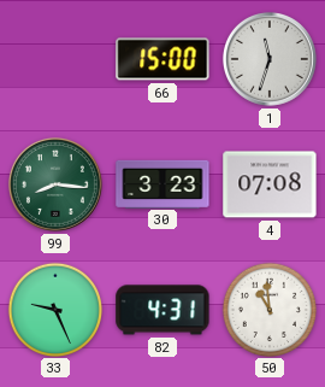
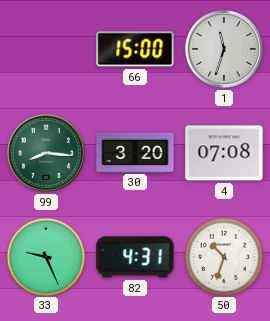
30: 3:23 -> 3:20
50: 10:59 -> 10:33
